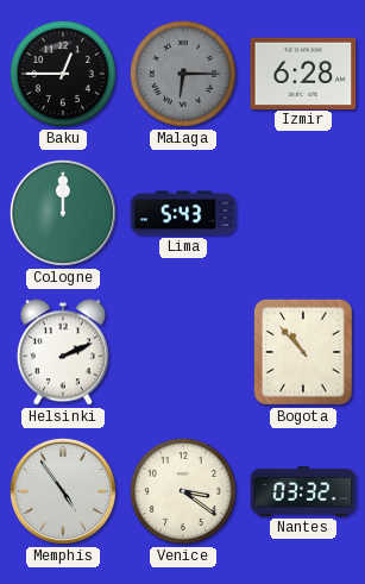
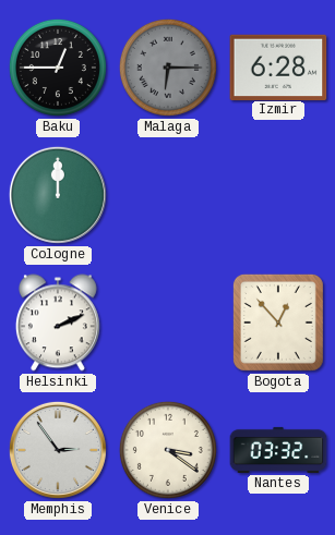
Lima: 5:43 -> none
Bogota: 10:53 -> 12:53
Memphis: 4:54 -> 2:54
